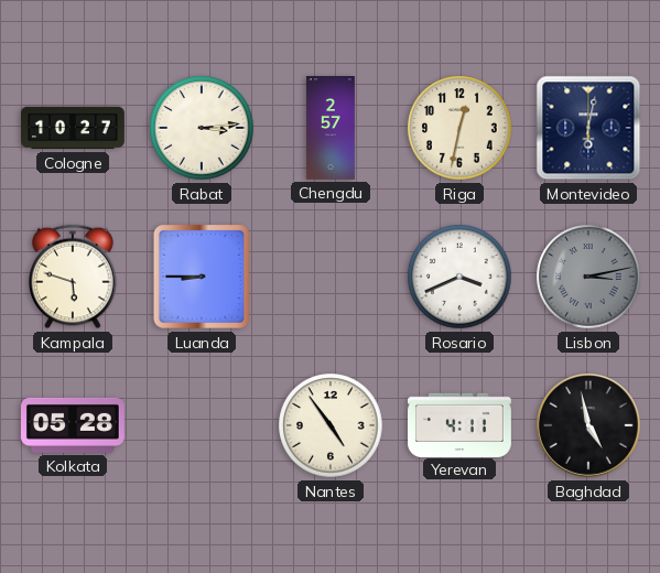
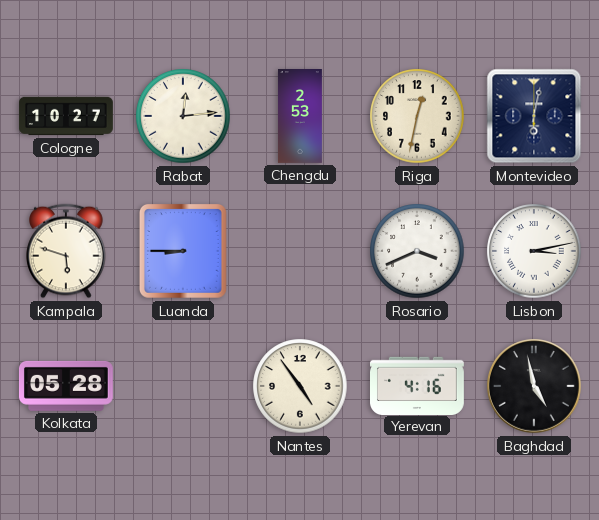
Rabat: 3:14 -> 12:14
Chengdu: 2:57 -> 2:53
Lisbon dial: grey -> white
Yerevan: 4:11 -> 4:16
